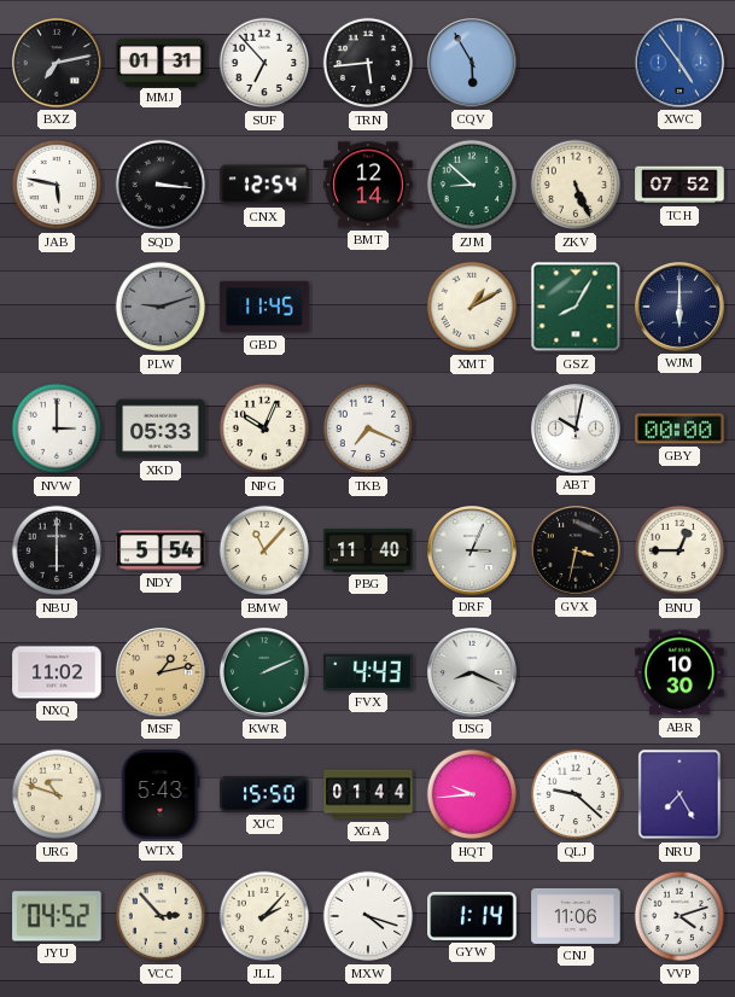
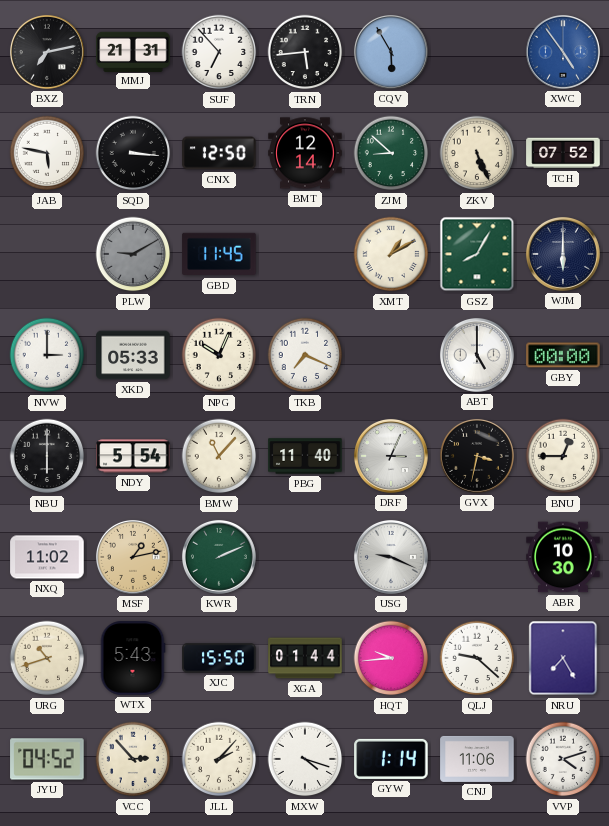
MMJ: 01:31 -> 21:31
CNX: 12:54 -> 12:50
PLW: 9:12 -> 9:10
ABT: 10:02 -> 5:00
FVX: 4:43 -> none
USG: 8:19 -> 9:19
URG: 10:48 -> 10:42
